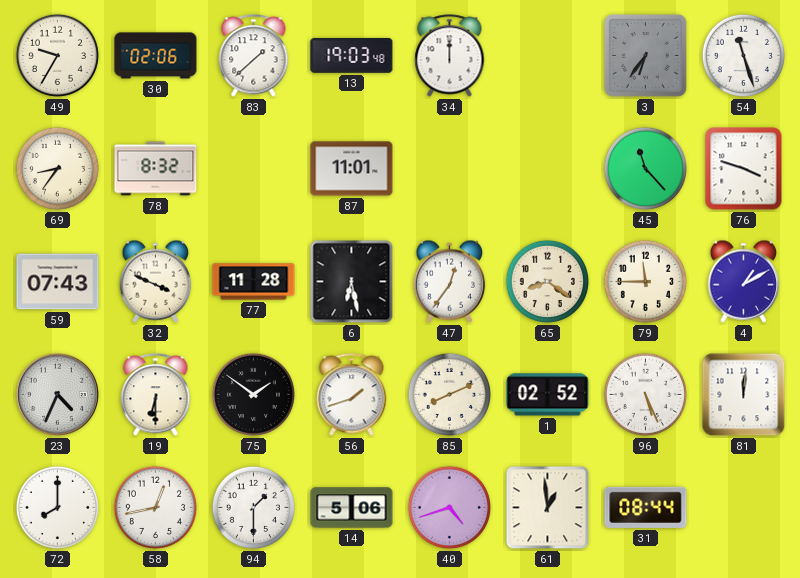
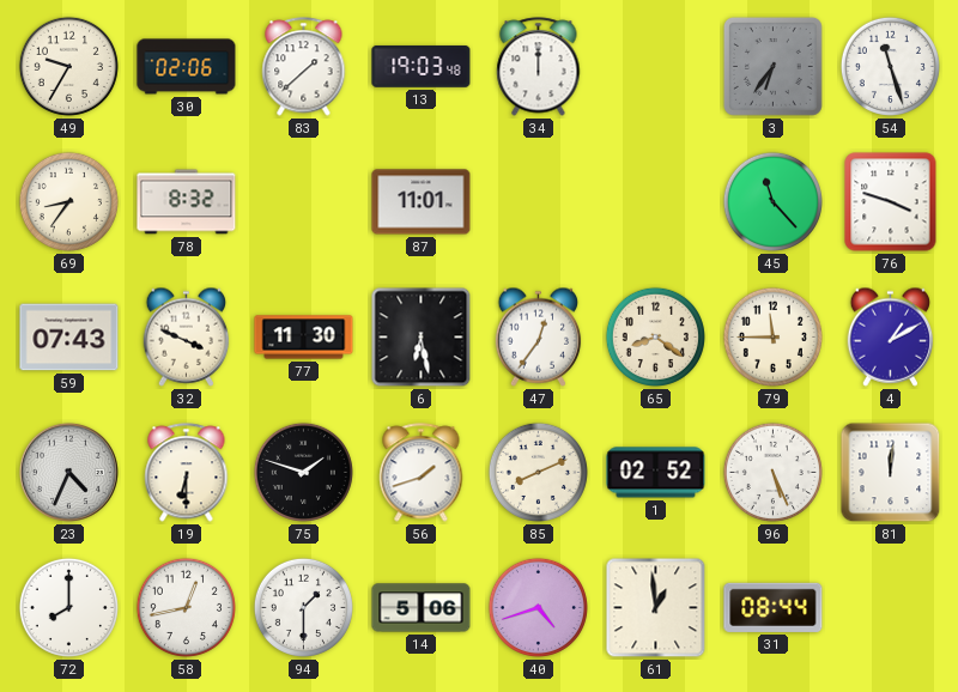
77: 11:28 -> 11:30
75: 1:51 -> 1:48
